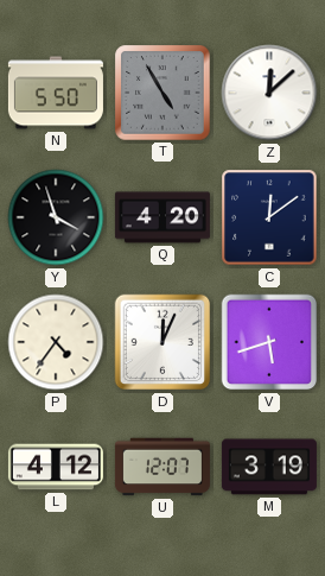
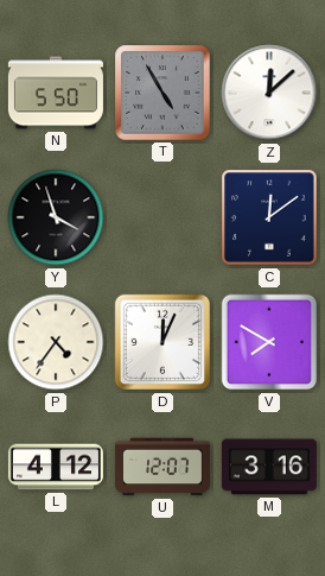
Q: 4:20 -> none
V: 5:42 -> 7:50
M: 3:19 -> 3:16
